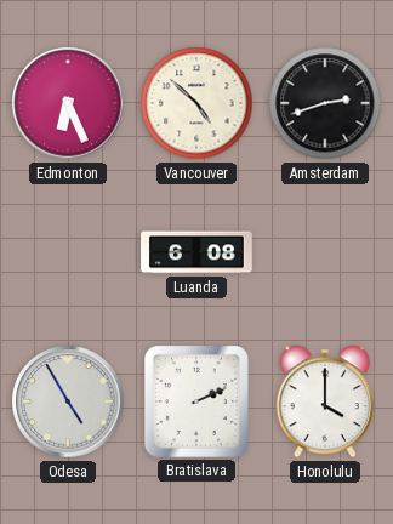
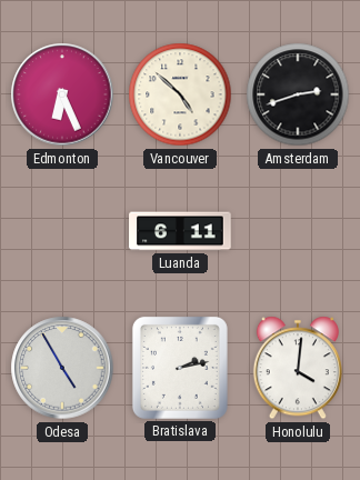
Luanda: 6:08 -> 6:11
Bratislava: 2:11 -> 2:13
Honolulu: 4:00 -> 4:01
